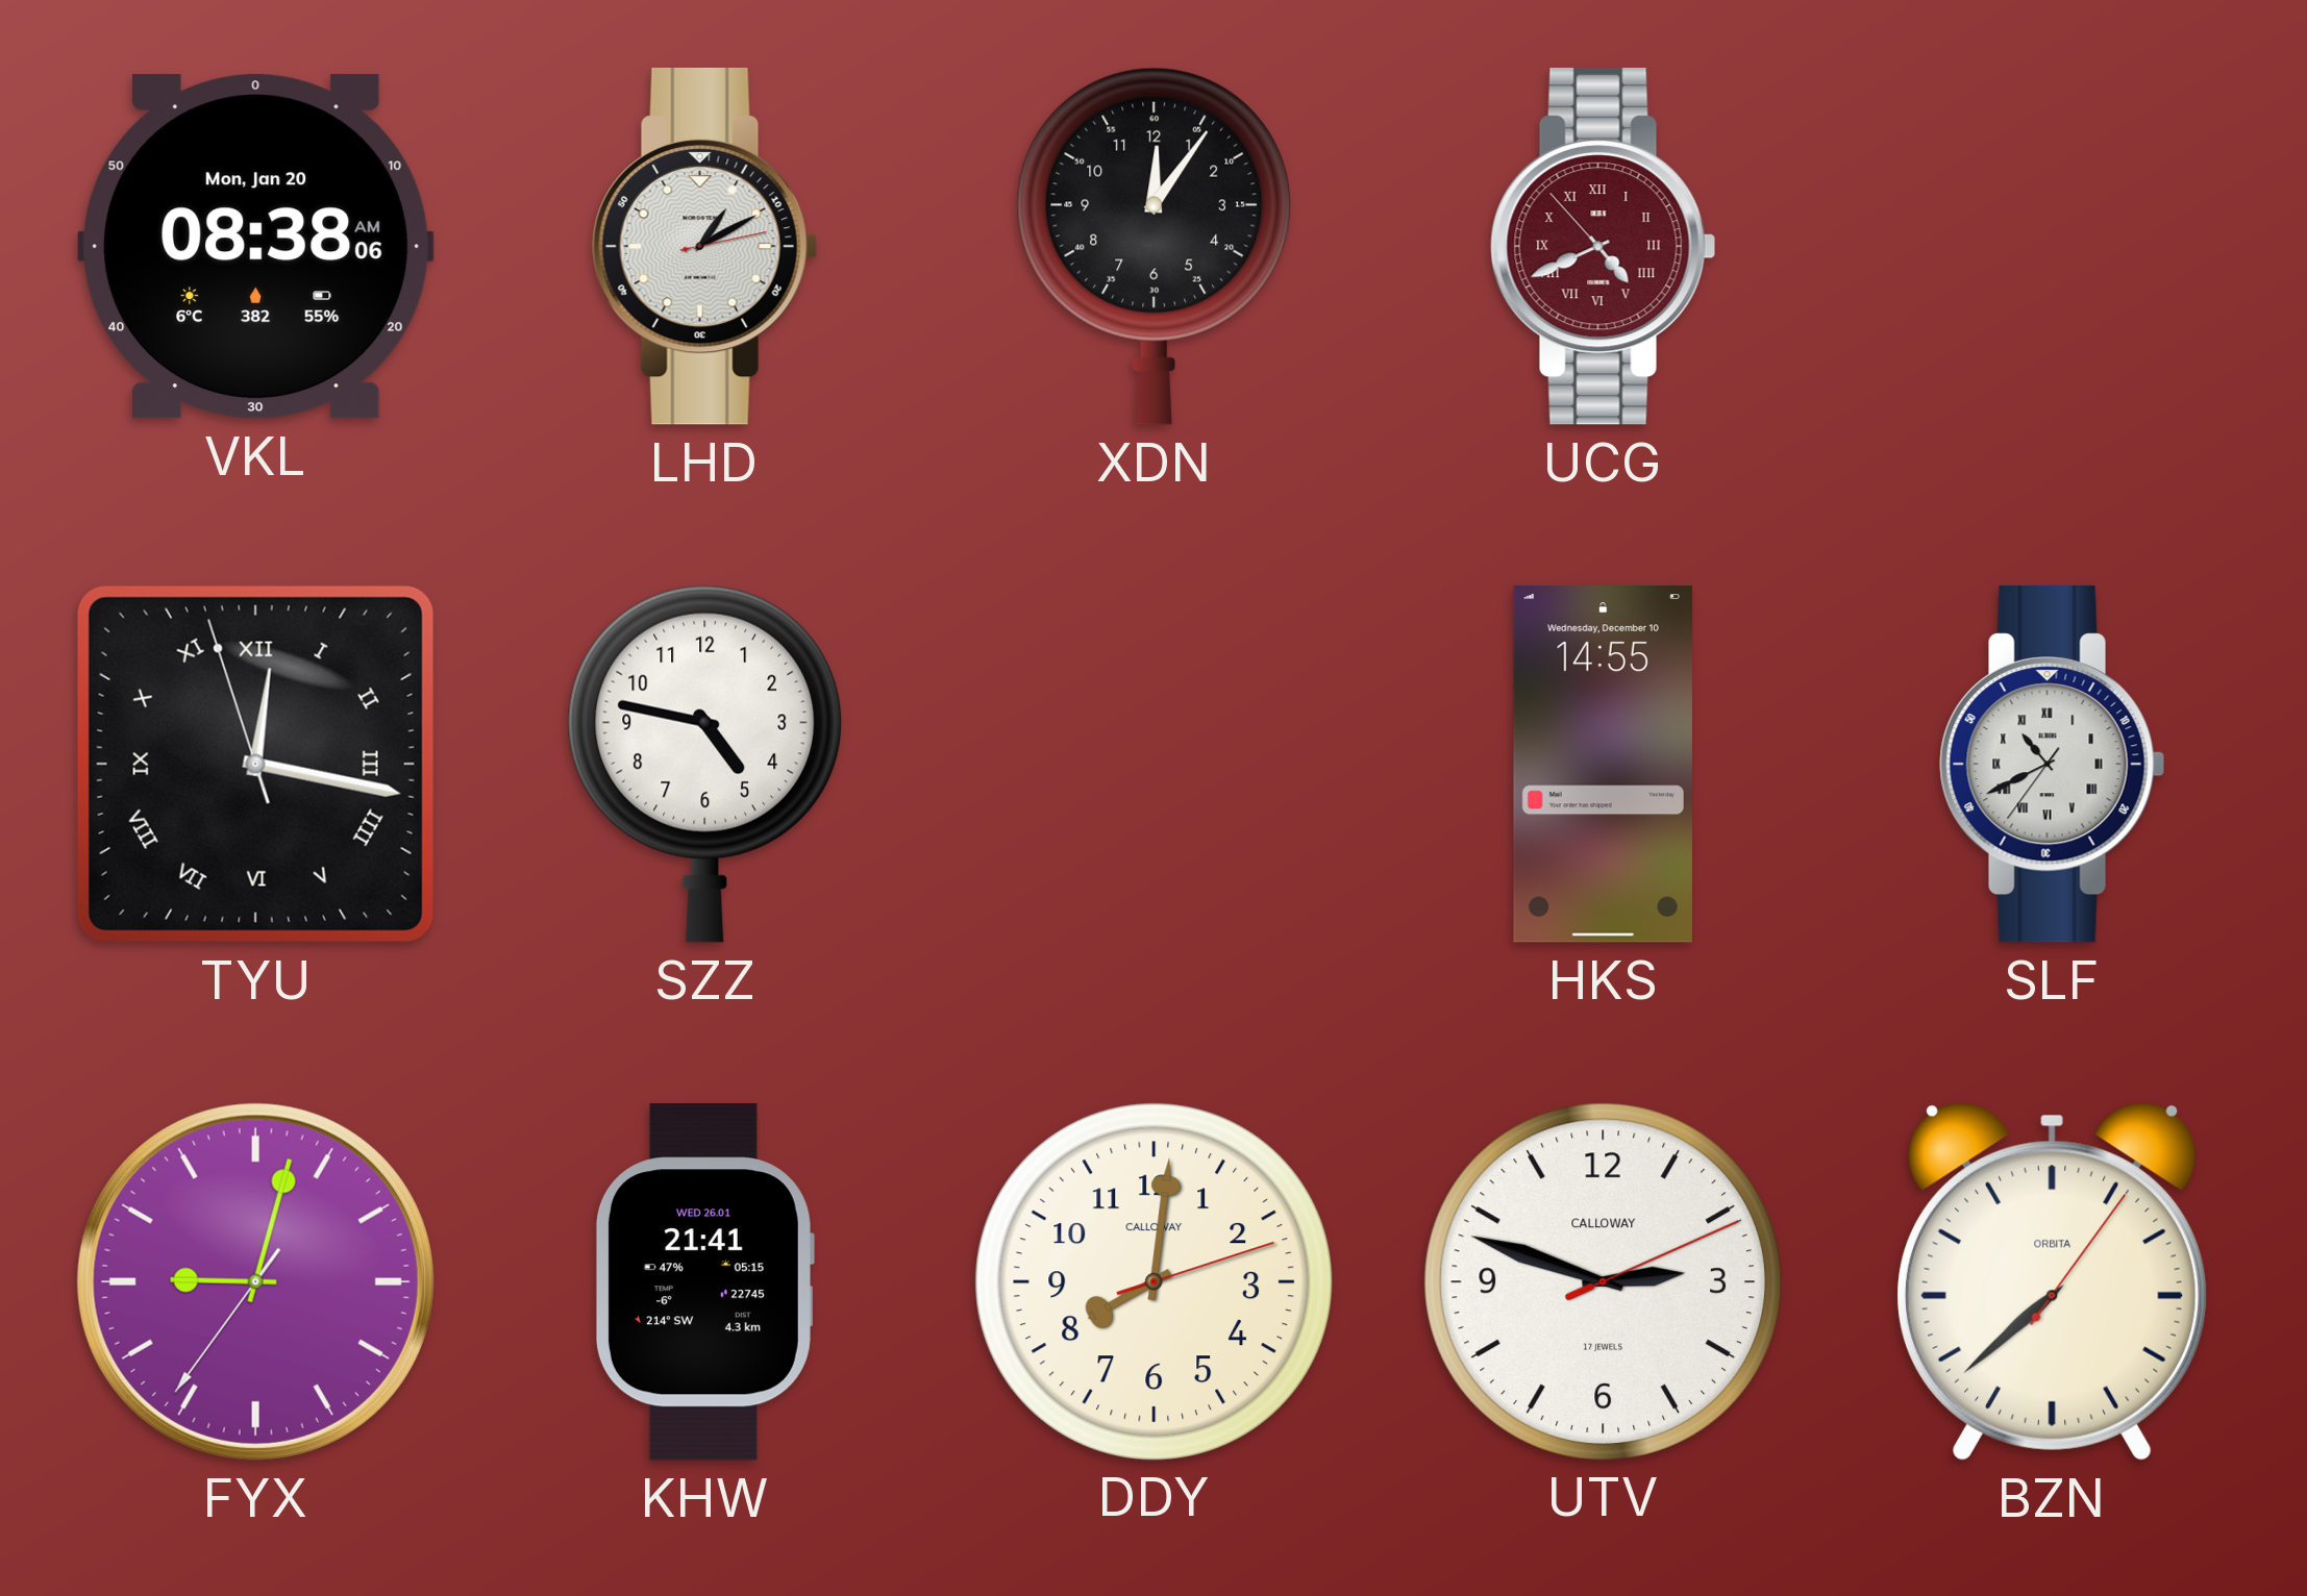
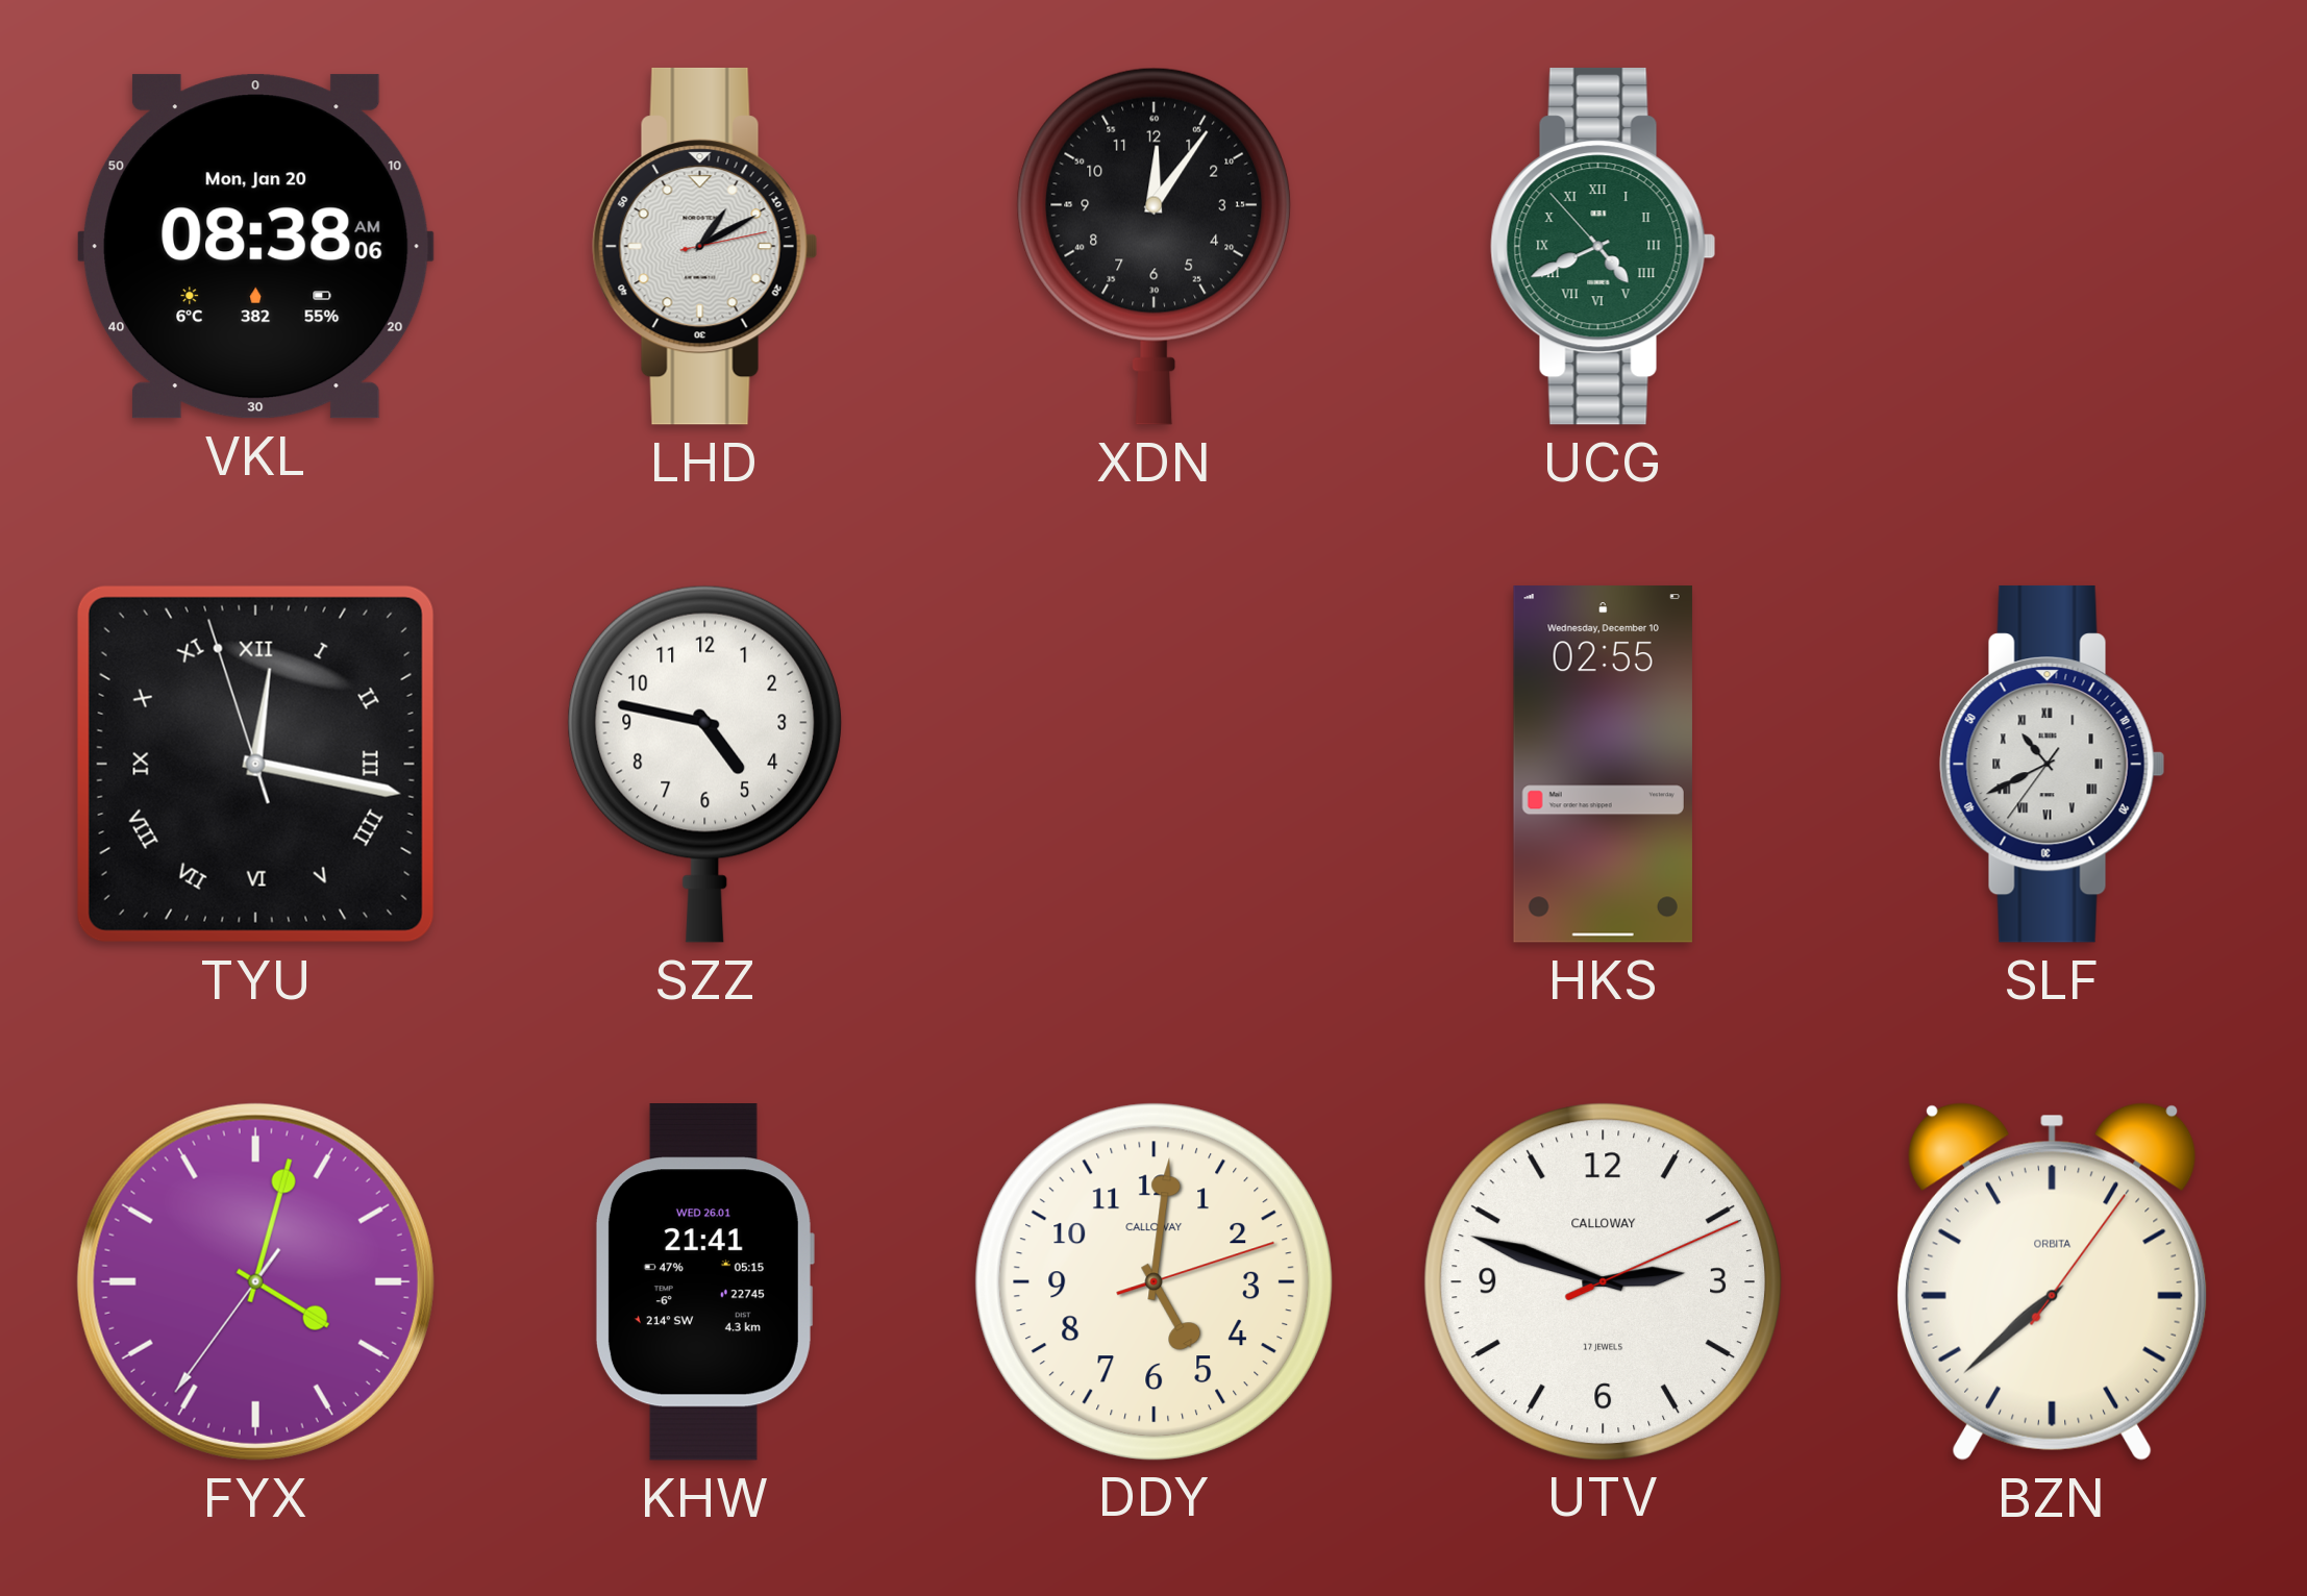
UCG dial: burgundy -> green
HKS: 14:55 -> 02:55
FYX: 9:02 -> 4:02
DDY: 8:01 -> 5:01
